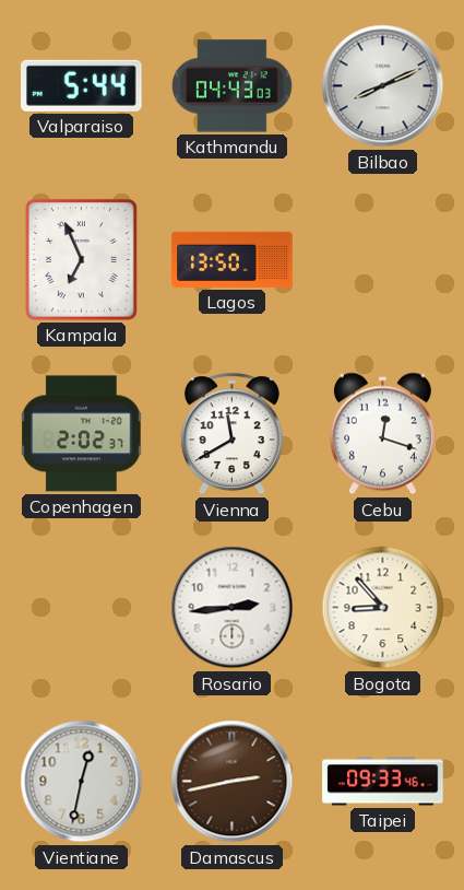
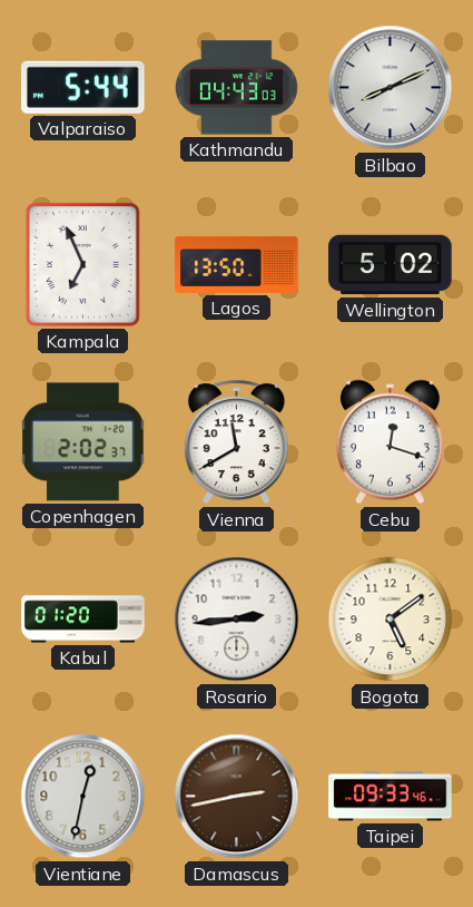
Wellington: none -> 5:02
Kabul: none -> 01:20
Bogota: 8:53 -> 5:09
